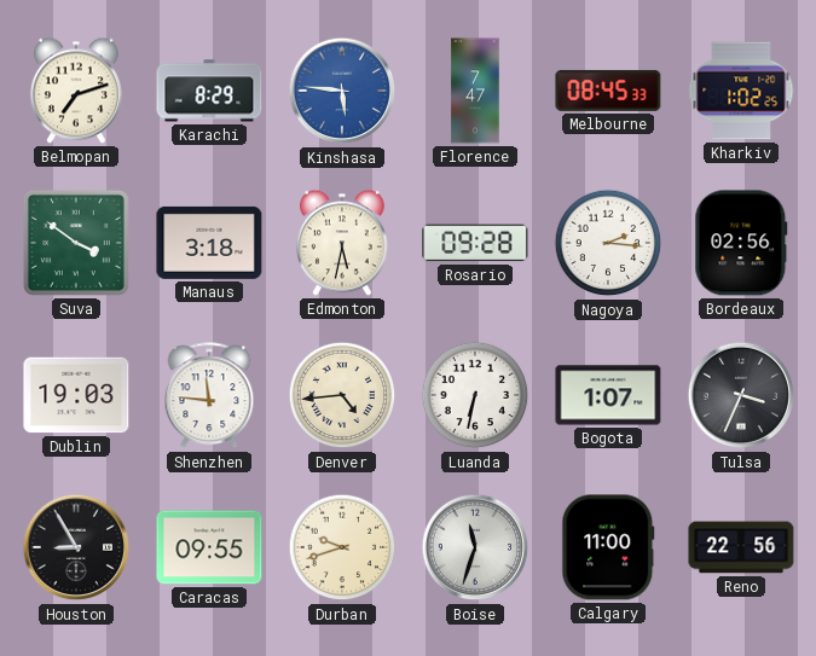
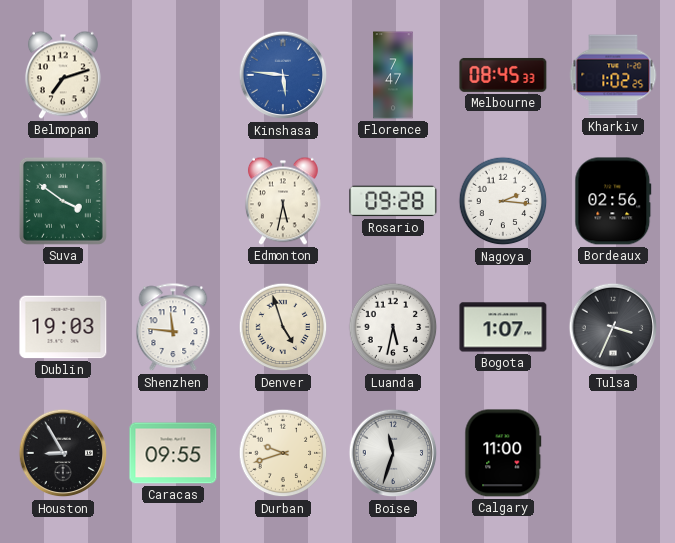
Karachi: 8:29 -> none
Manaus: 3:18 -> none
Denver: 4:44 -> 4:57
Luanda: 6:32 -> 5:32
Reno: 22:56 -> none
